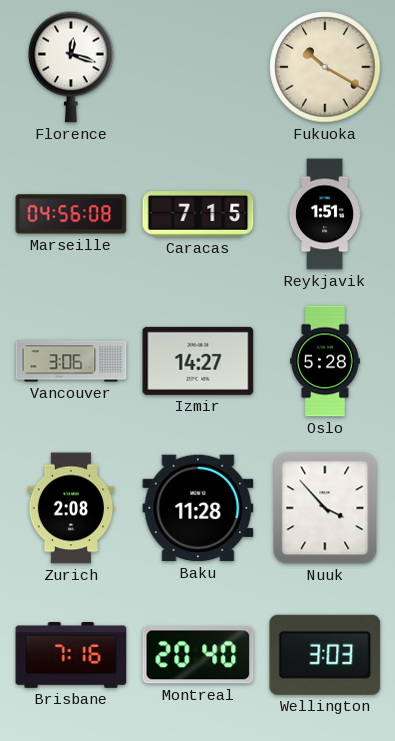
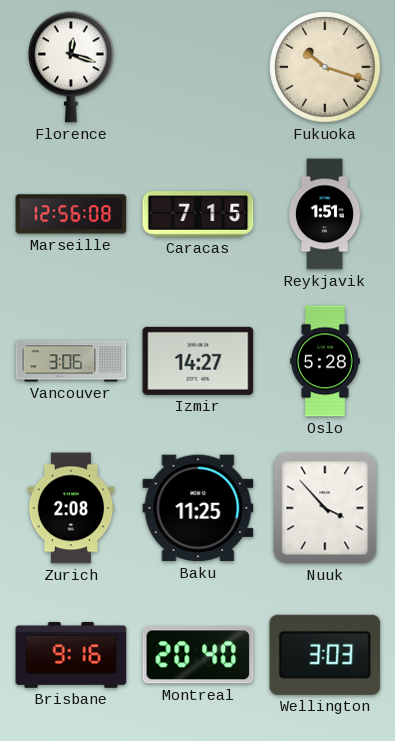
Fukuoka: 10:20 -> 10:18
Marseille: 04:56 -> 12:56
Baku: 11:28 -> 11:25
Brisbane: 7:16 -> 9:16
